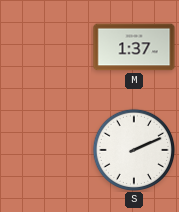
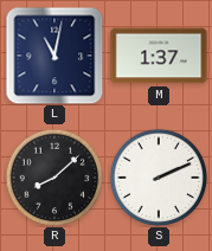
L: none -> 11:02
R: none -> 8:08
